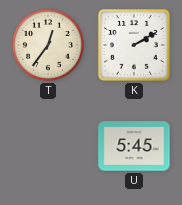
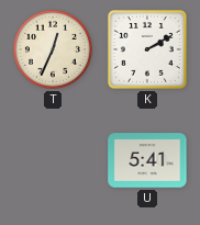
T: 12:36 -> 12:34
U: 5:45 -> 5:41
